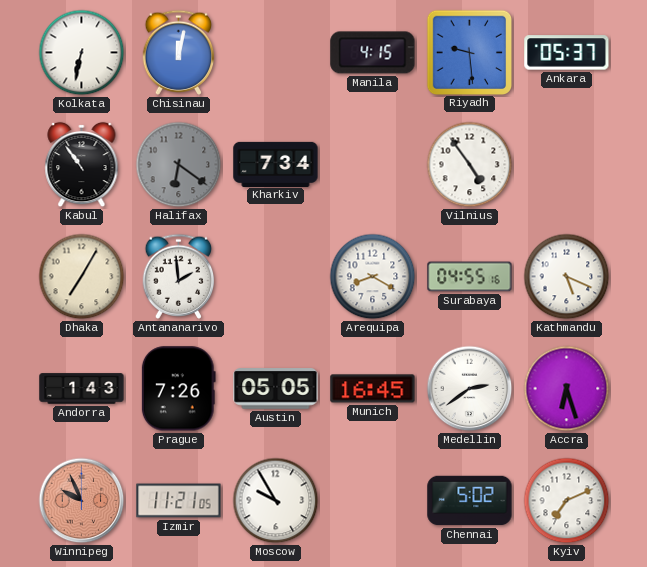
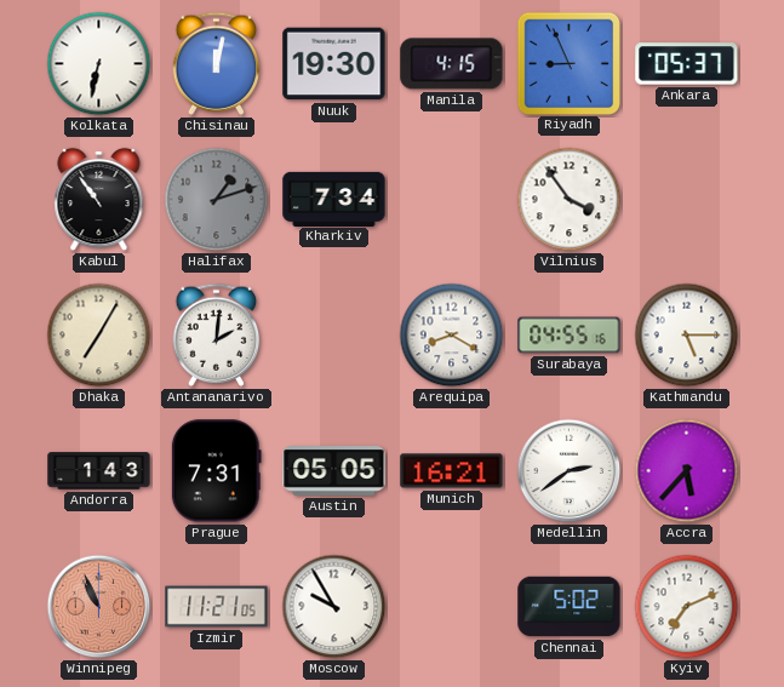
Nuuk: none -> 19:30
Riyadh: 9:29 -> 8:56
Halifax: 6:21 -> 1:12
Vilnius: 4:54 -> 3:54
Antananarivo: 1:59 -> 2:01
Kathmandu: 5:19 -> 5:15
Prague: 7:26 -> 7:31
Munich: 16:45 -> 16:21
Accra: 6:27 -> 5:37
Winnipeg: 9:56 -> 10:56
